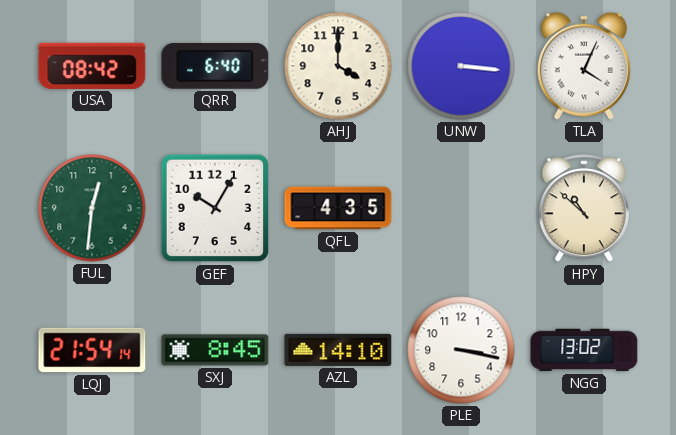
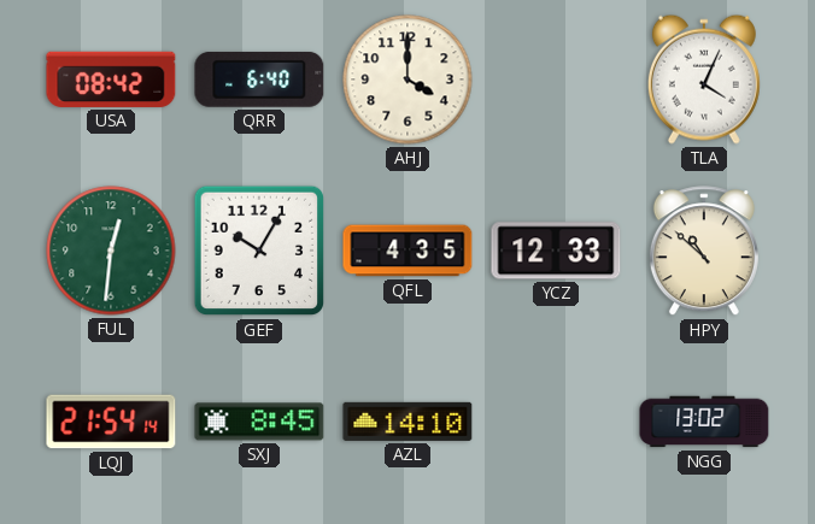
UNW: 3:16 -> none
YCZ: none -> 12:33
PLE: 3:17 -> none
